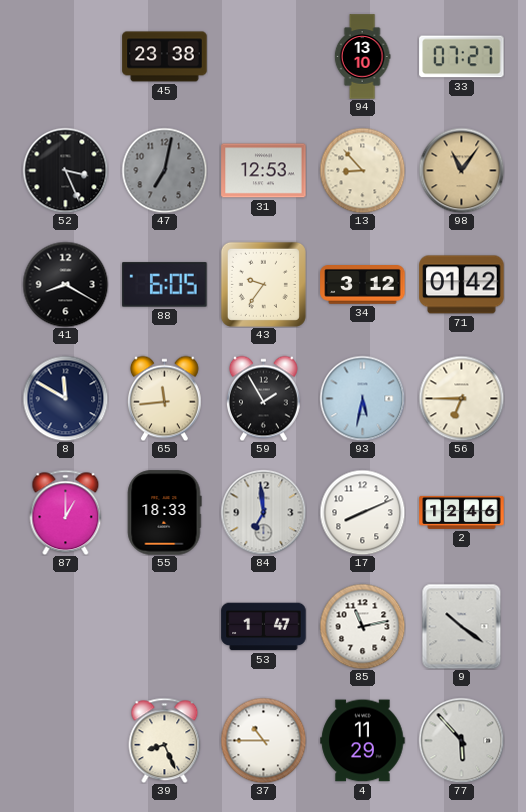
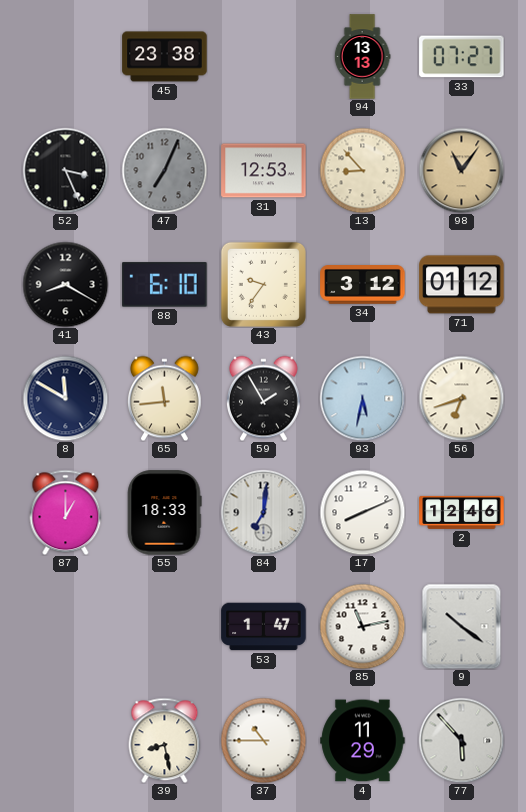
94: 13:10 -> 13:13
47: 7:02 -> 7:04
88: 6:05 -> 6:10
71: 01:42 -> 01:12
56: 6:45 -> 6:42
84: 6:59 -> 7:01
39: 8:26 -> 8:28
